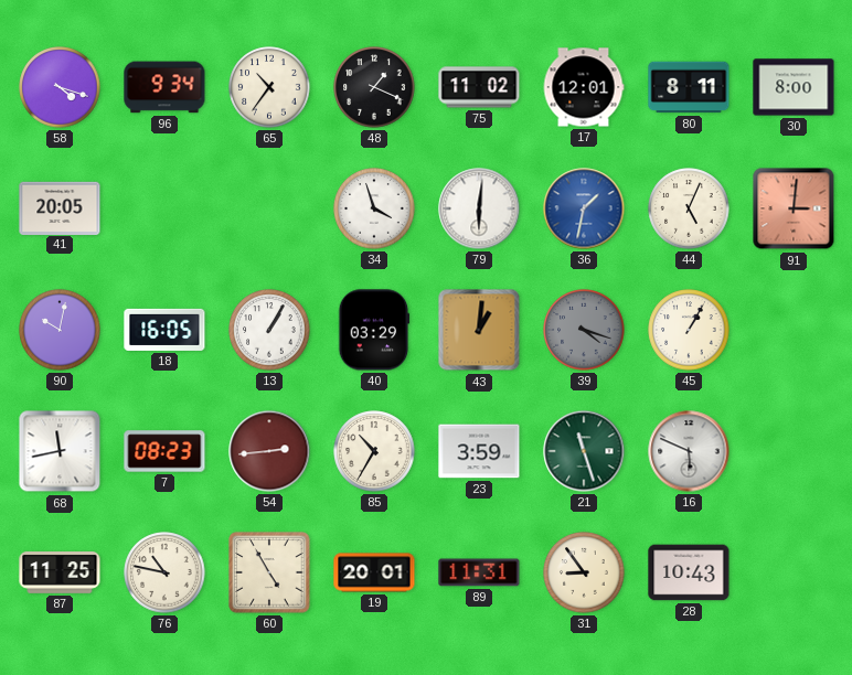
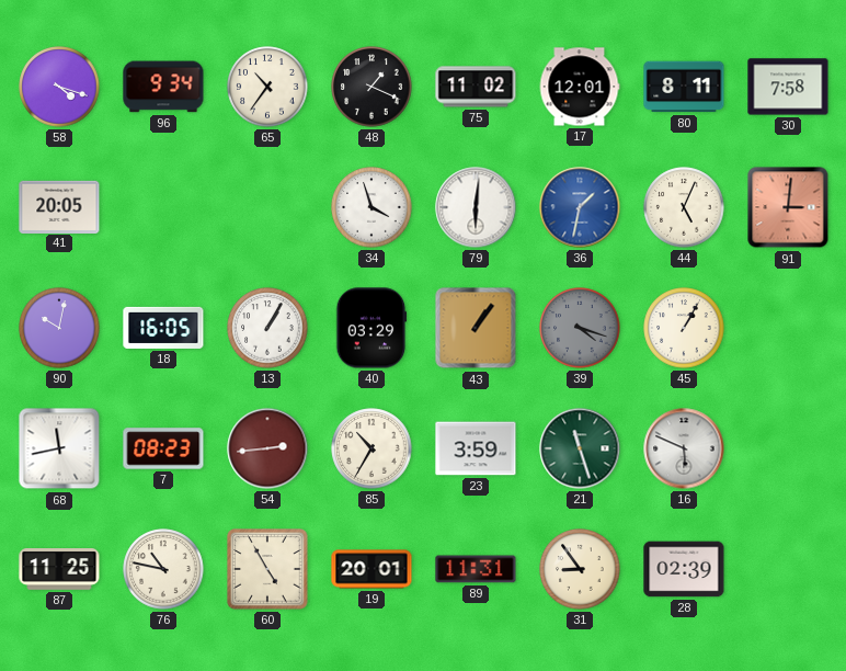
30: 8:00 -> 7:58
43: 1:01 -> 1:06
28: 10:43 -> 02:39
